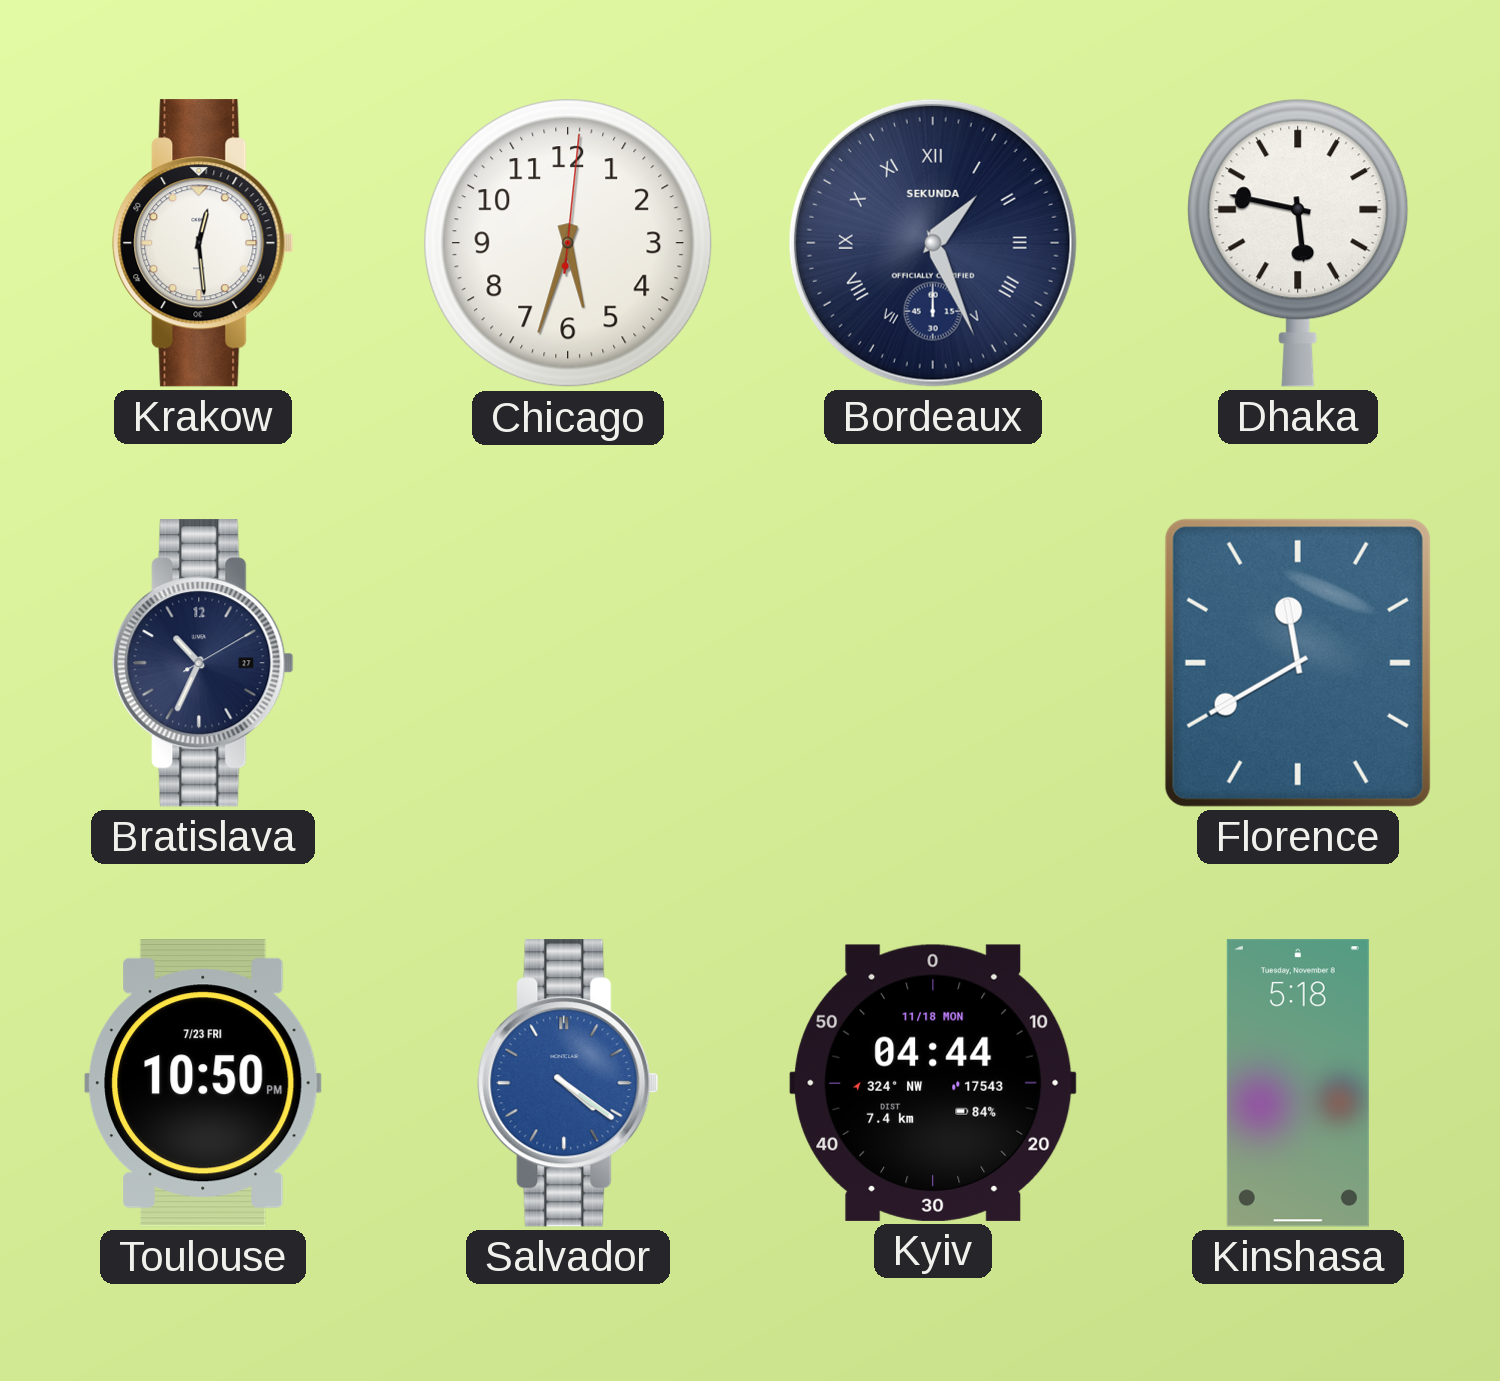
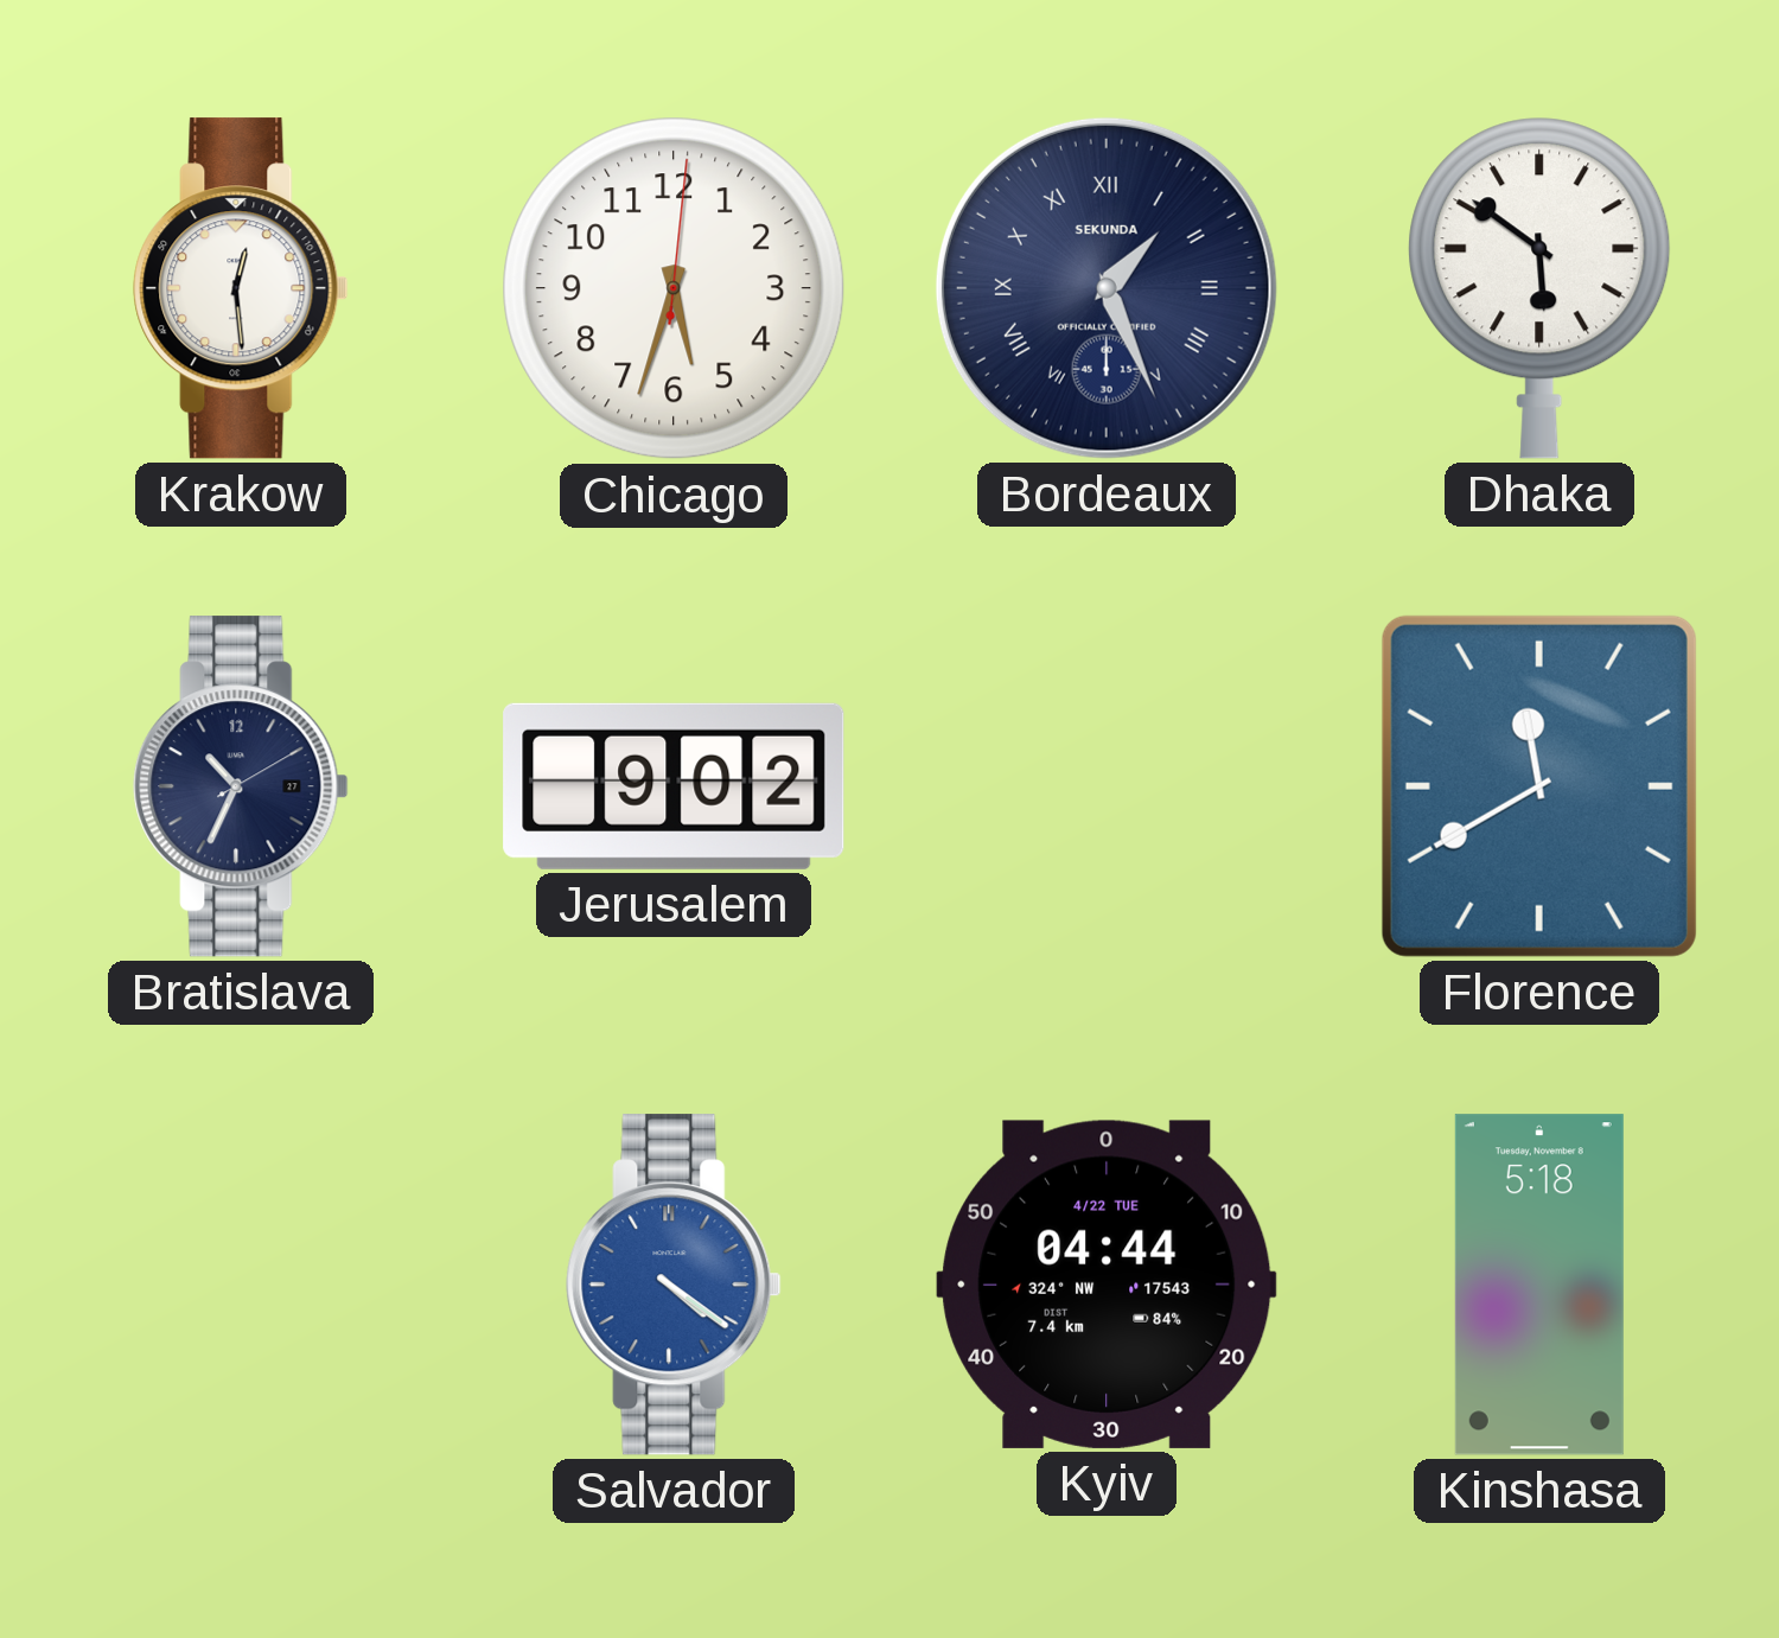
Dhaka: 5:47 -> 5:51
Jerusalem: none -> 9:02
Toulouse: 10:50 -> none
Kyiv date: 11/18 MON -> 4/22 TUE
